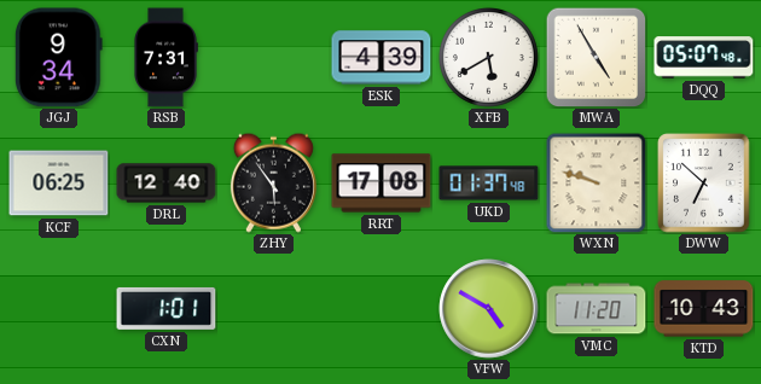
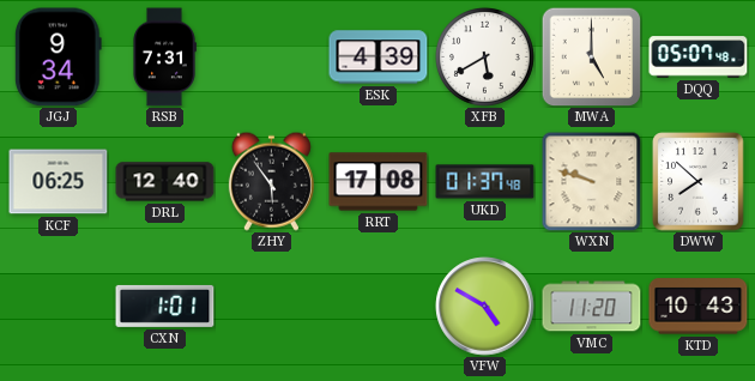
MWA: 4:55 -> 5:00
DWW: 6:52 -> 7:52
